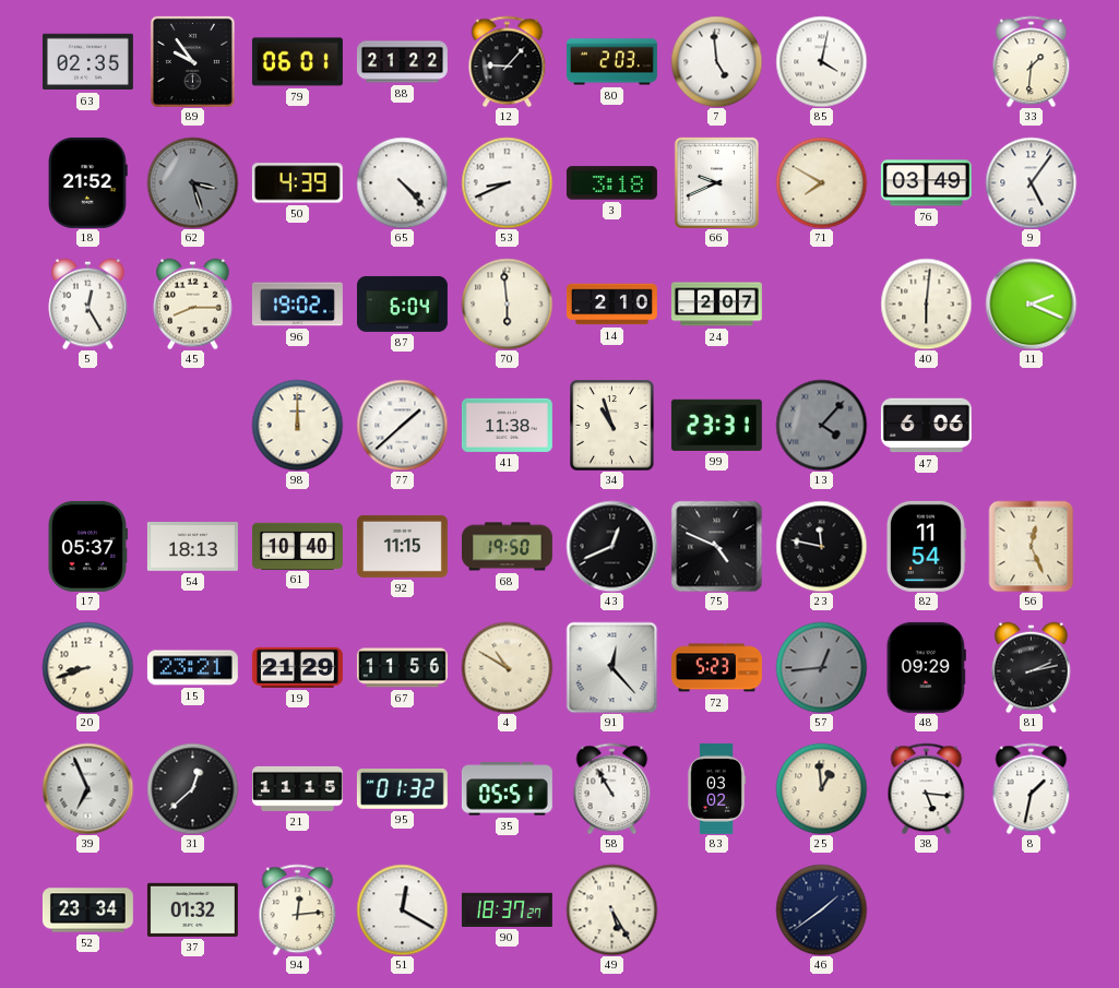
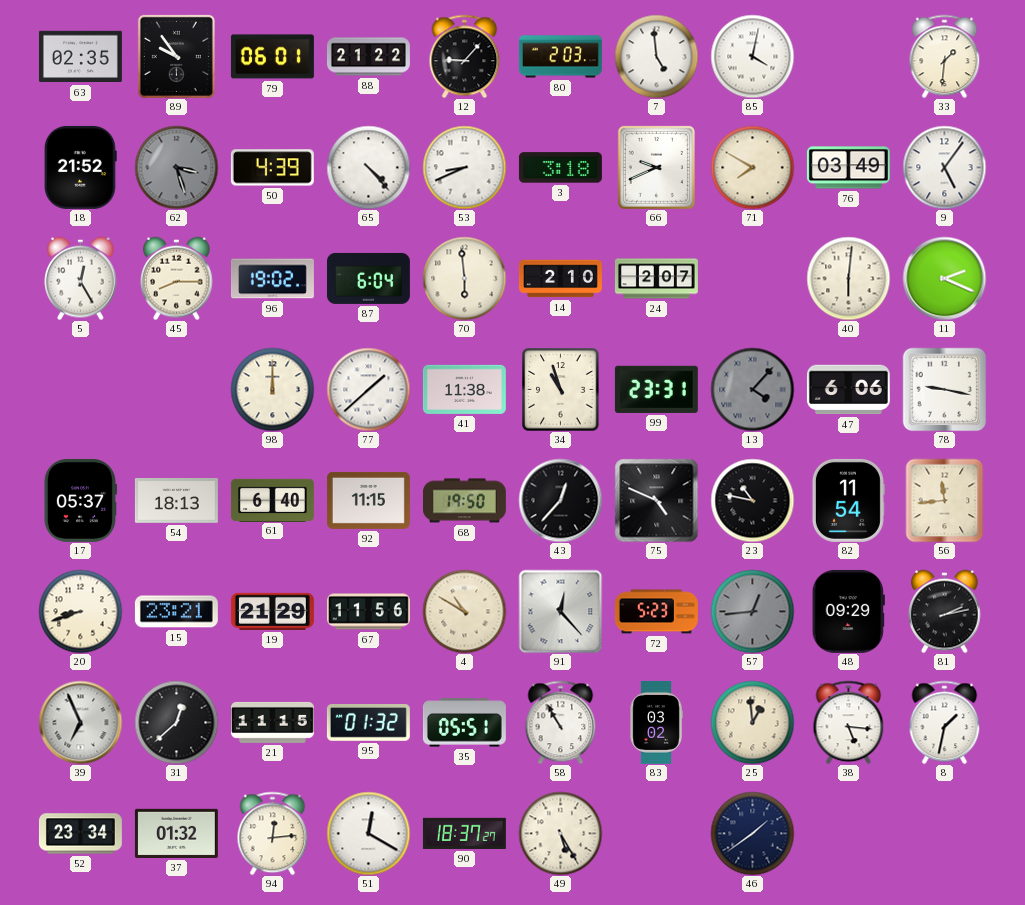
78: none -> 9:17
61: 10:40 -> 6:40
43: 12:41 -> 12:37
23: 11:47 -> 10:47
56: 12:26 -> 11:44
